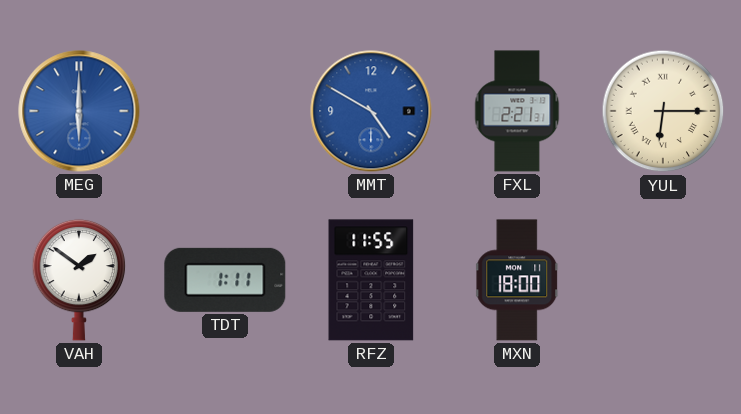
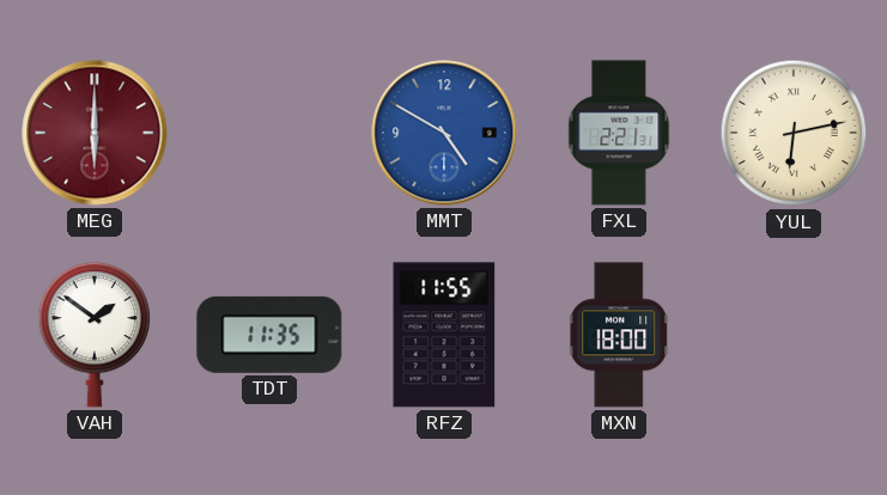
MEG dial: blue -> burgundy
YUL: 6:15 -> 6:13
TDT: 1:11 -> 11:35
